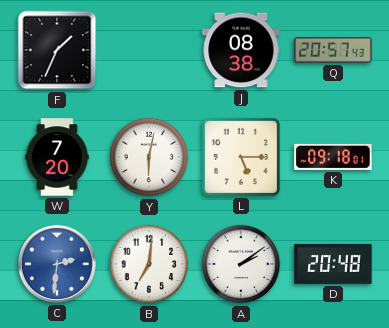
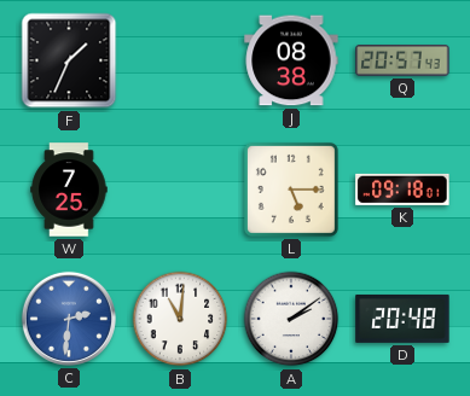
W: 7:20 -> 7:25
Y: 6:02 -> none
B: 7:01 -> 11:01
